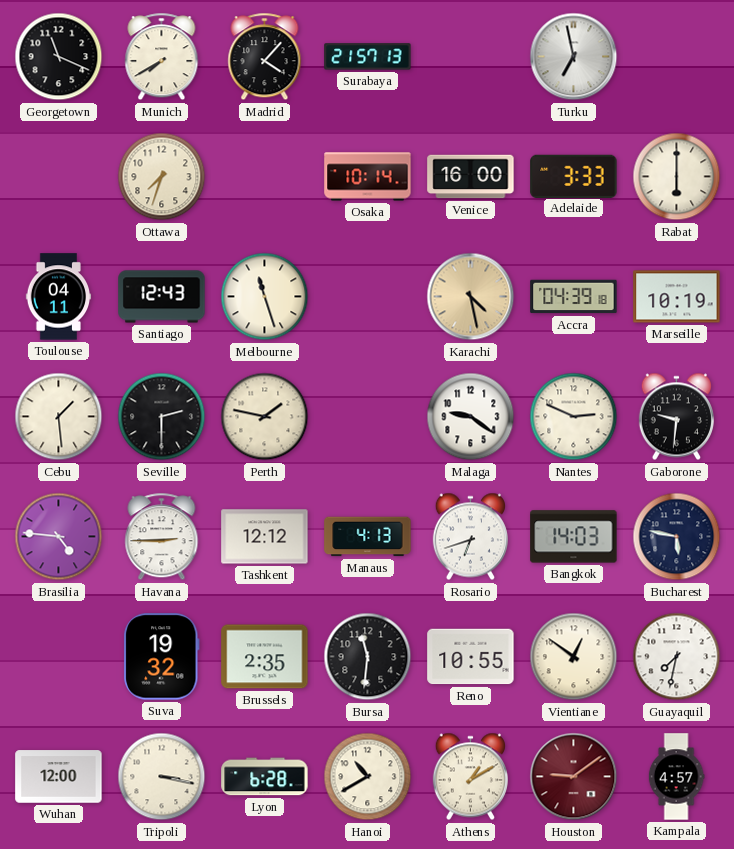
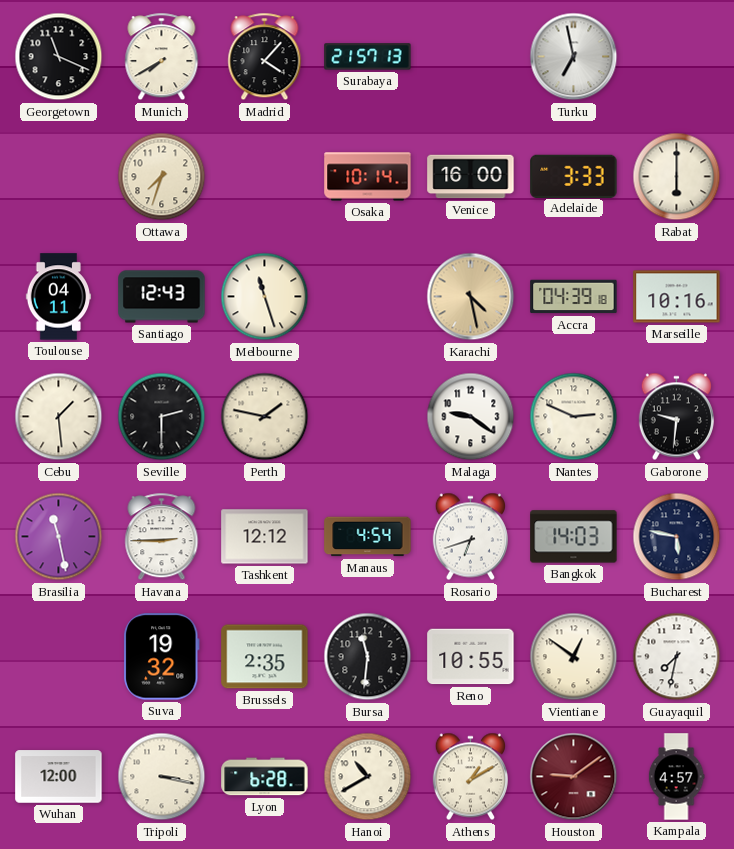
Marseille: 10:19 -> 10:16
Brasilia: 4:46 -> 11:28
Manaus: 4:13 -> 4:54
